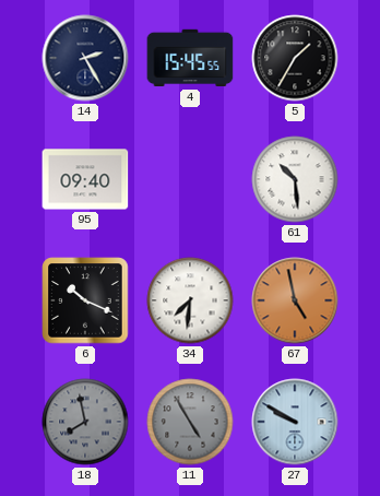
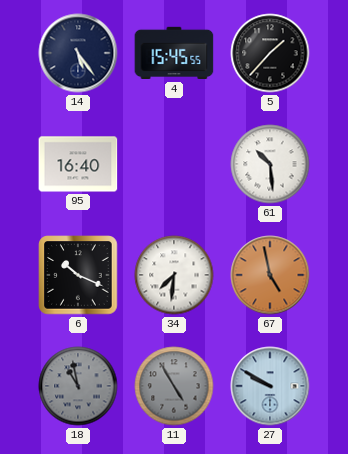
14: 2:25 -> 5:24
5: 1:35 -> 1:37
95: 09:40 -> 16:40
18: 7:58 -> 10:58
